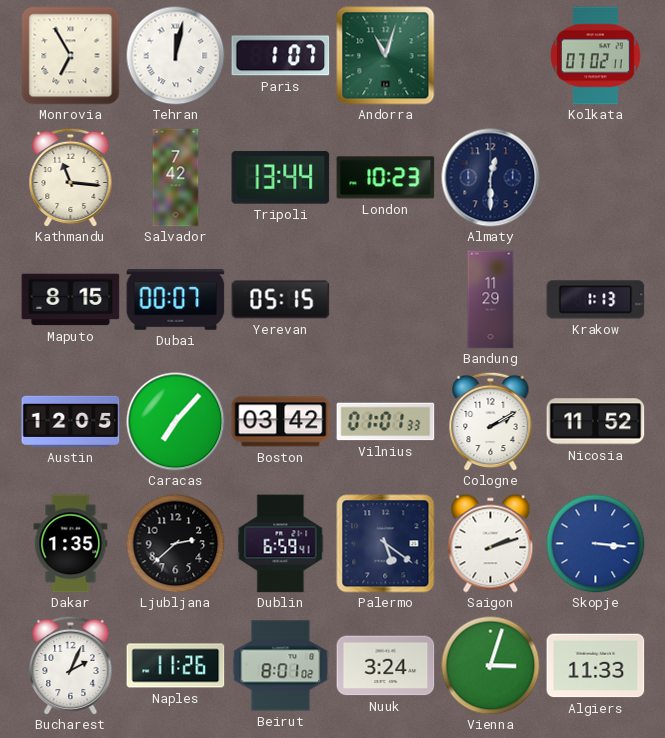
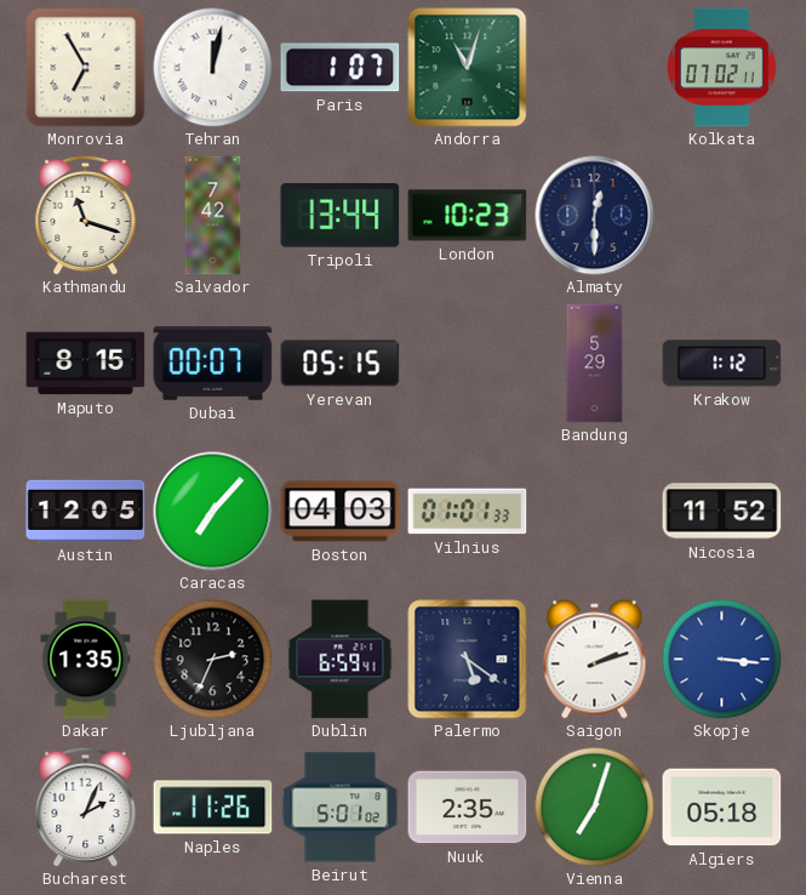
Kathmandu: 11:16 -> 11:18
Bandung: 11:29 -> 5:29
Krakow: 1:13 -> 1:12
Boston: 03:42 -> 04:03
Cologne: 2:10 -> none
Ljubljana: 2:38 -> 2:34
Beirut: 8:01 -> 5:01
Nuuk: 3:24 -> 2:35
Vienna: 3:03 -> 7:03
Algiers: 11:33 -> 05:18
